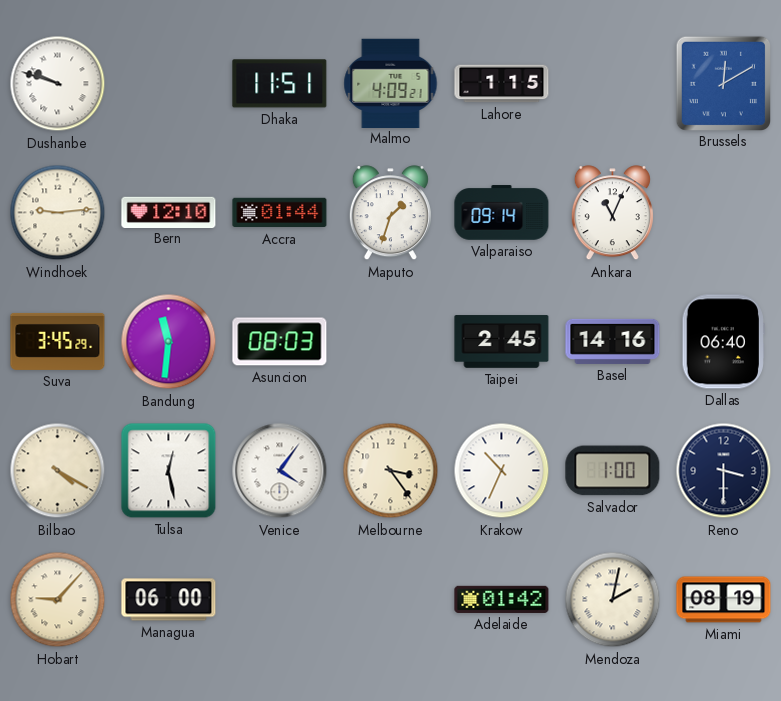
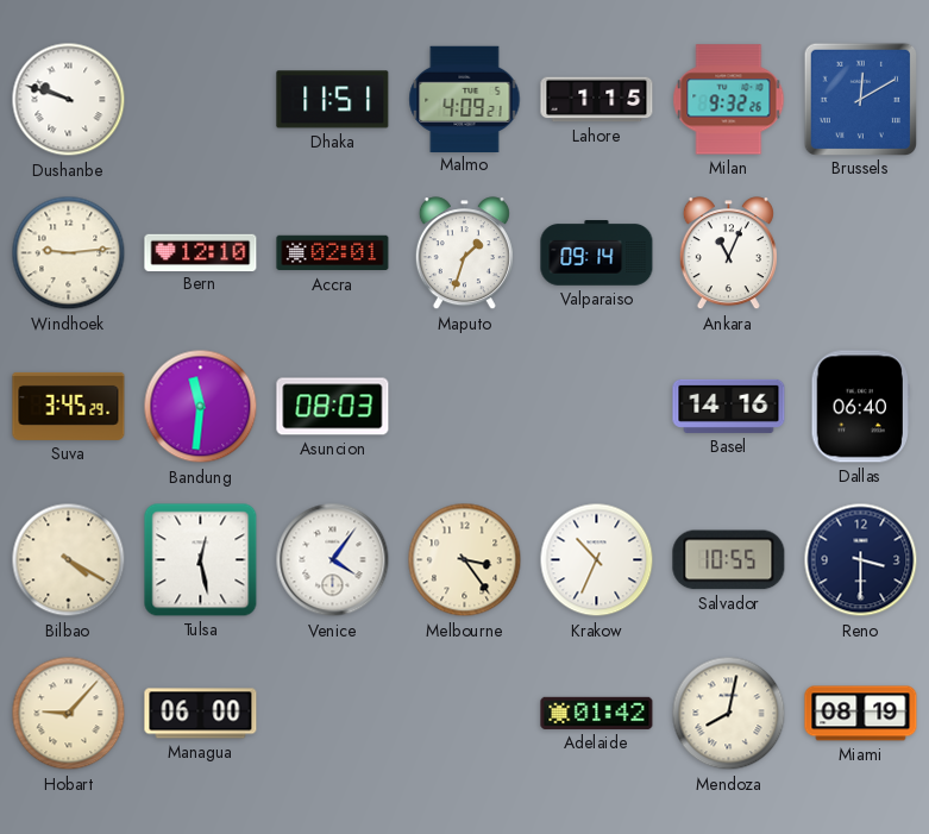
Milan: none -> 9:32
Accra: 01:44 -> 02:01
Taipei: 2:45 -> none
Salvador: 1:00 -> 10:55
Mendoza: 2:02 -> 8:02
